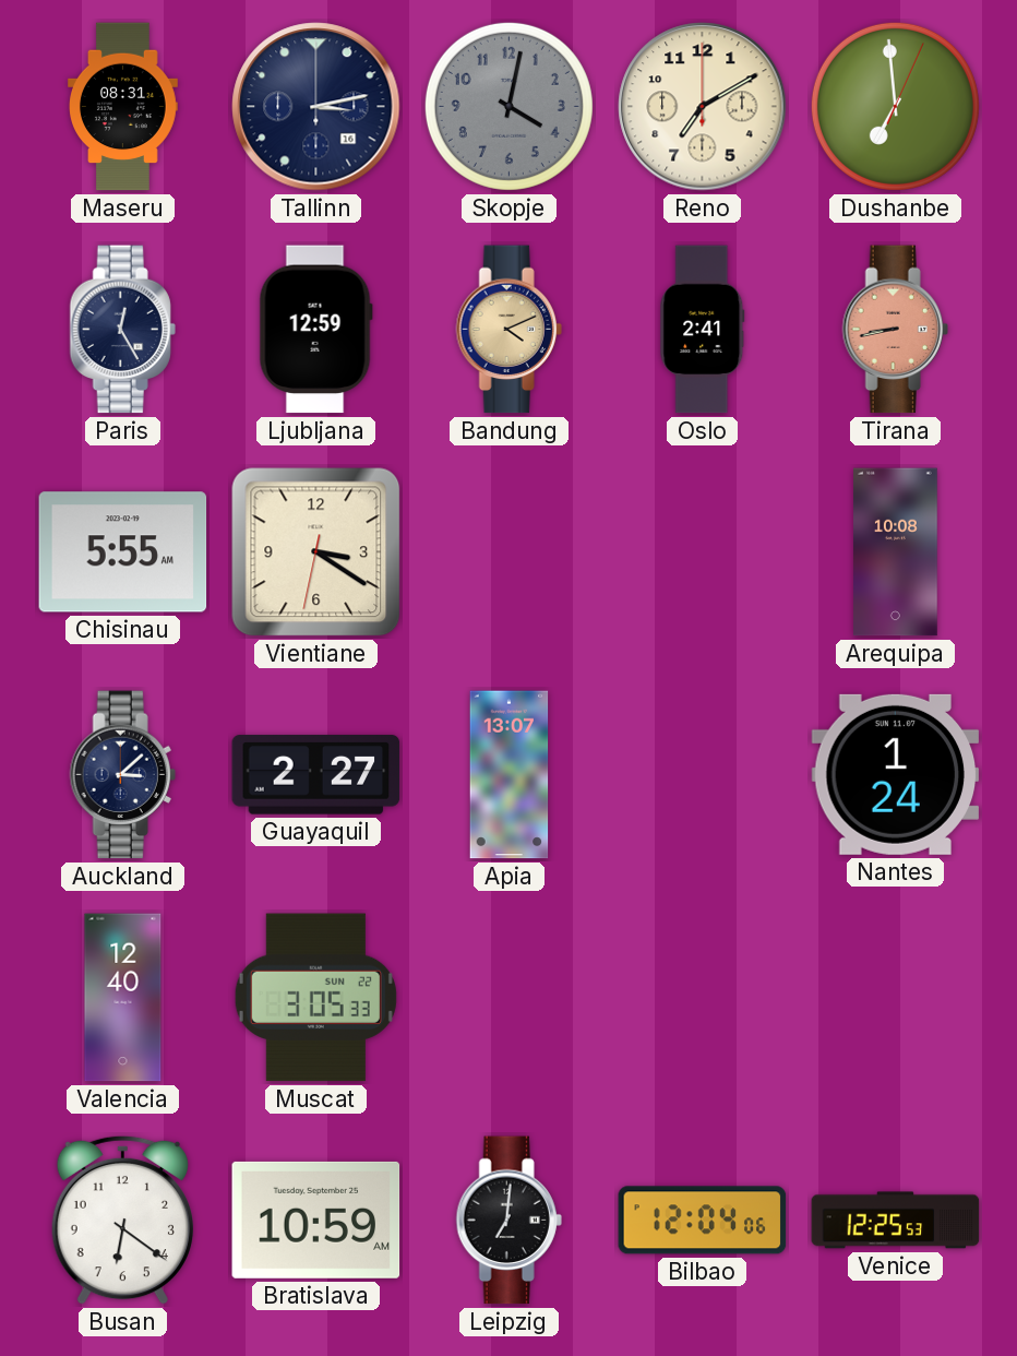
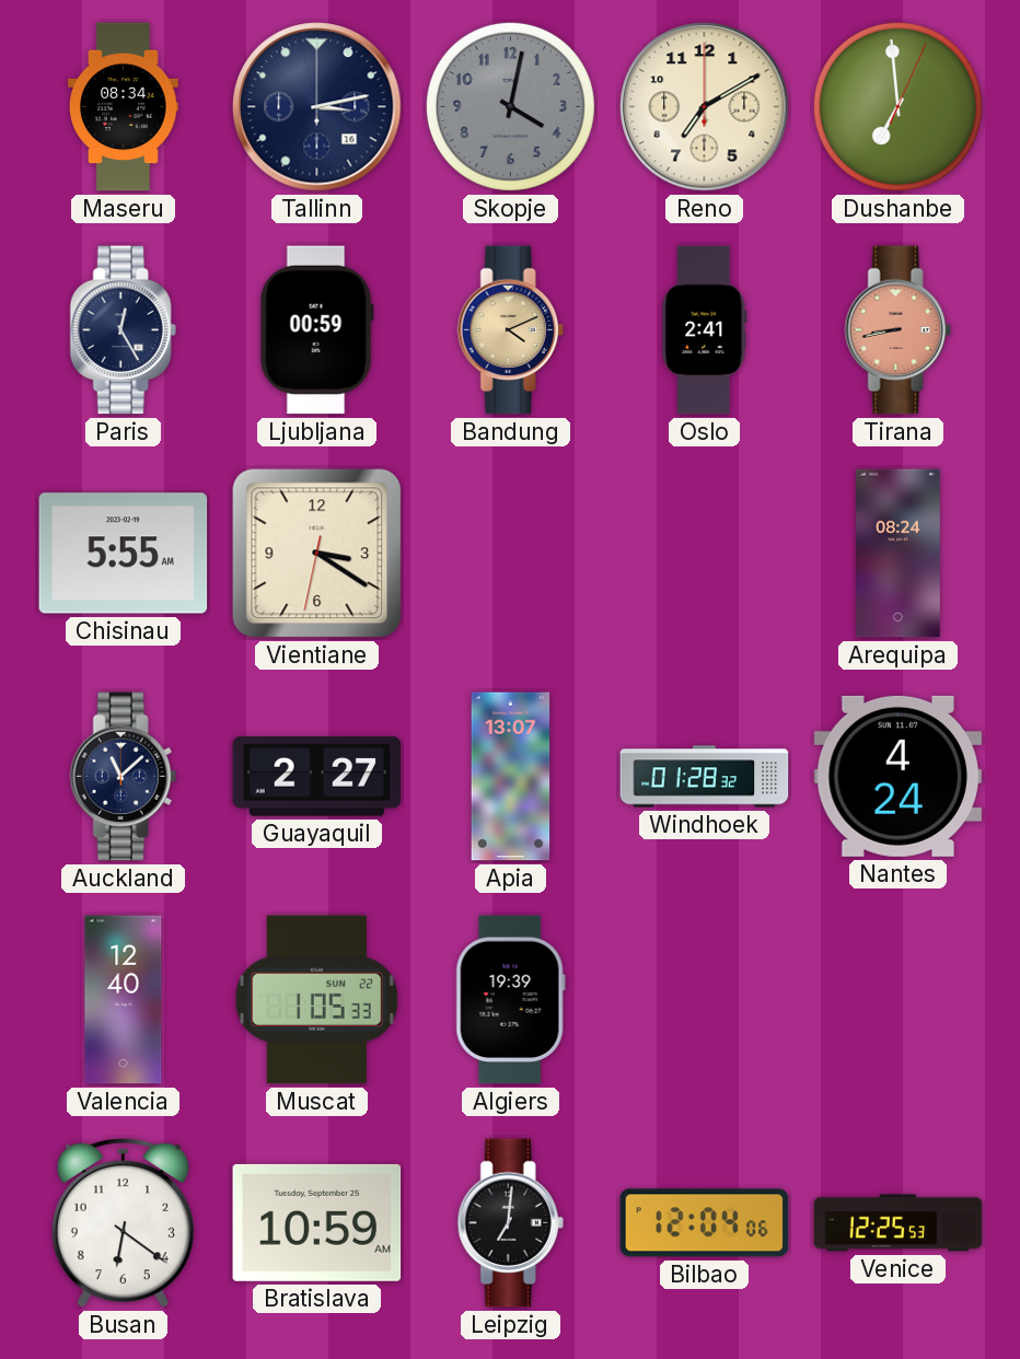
Maseru: 08:31 -> 08:34
Ljubljana: 12:59 -> 00:59
Arequipa: 10:08 -> 08:24
Auckland: 3:08 -> 11:08
Windhoek: none -> 01:28
Nantes: 1:24 -> 4:24
Muscat: 3:05 -> 1:05
Algiers: none -> 19:39
